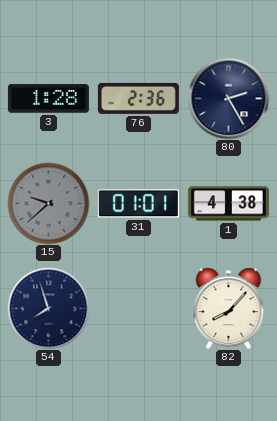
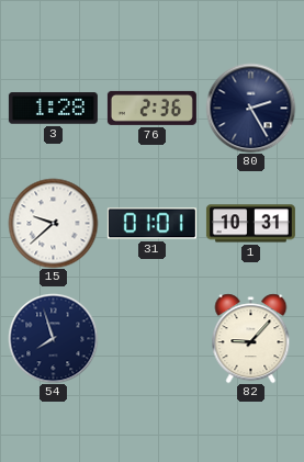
15 dial: grey -> white
1: 4:38 -> 10:31
82: 8:07 -> 9:07
